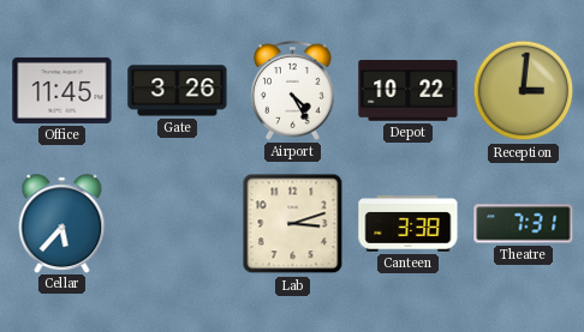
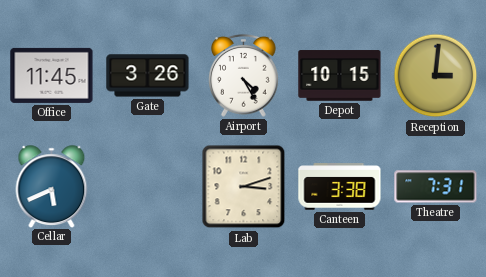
Depot: 10:22 -> 10:15
Cellar: 5:37 -> 5:41
